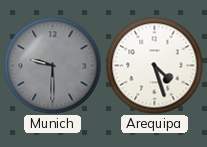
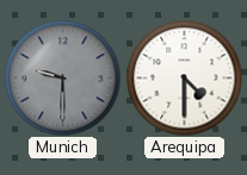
Arequipa: 4:27 -> 4:30
